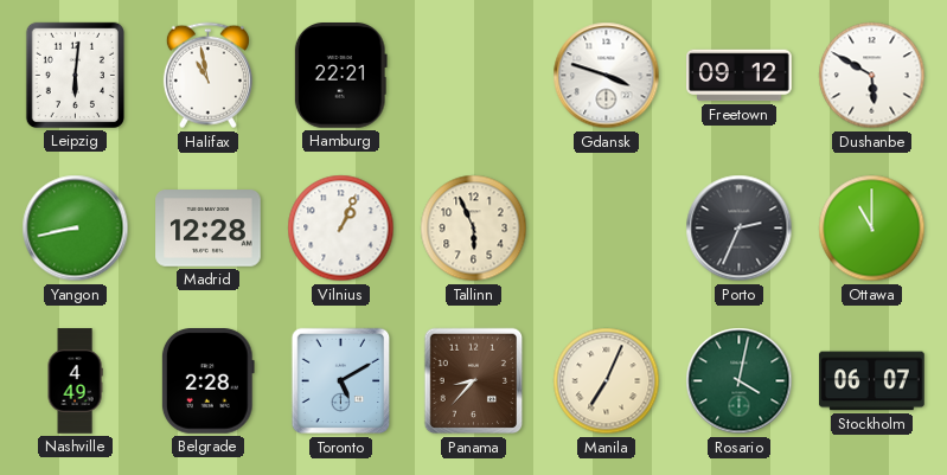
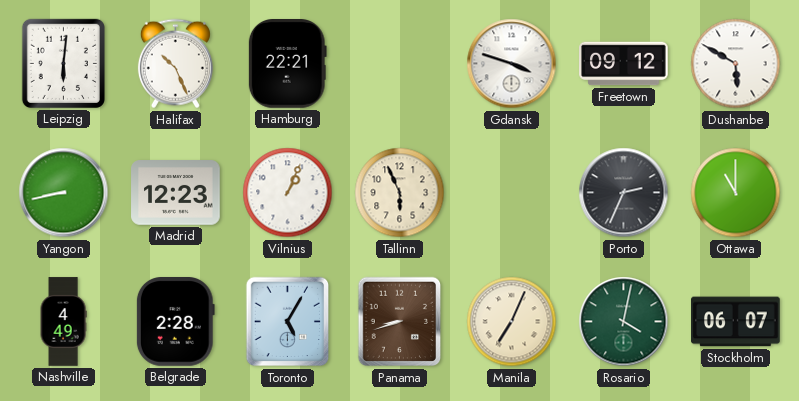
Halifax: 10:58 -> 10:26
Madrid: 12:28 -> 12:23
Toronto: 5:10 -> 5:05
Panama: 8:37 -> 8:42
